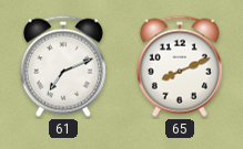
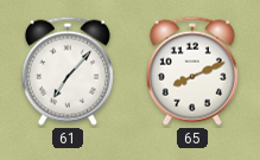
61: 7:11 -> 7:07
